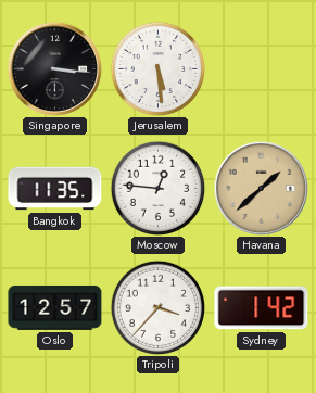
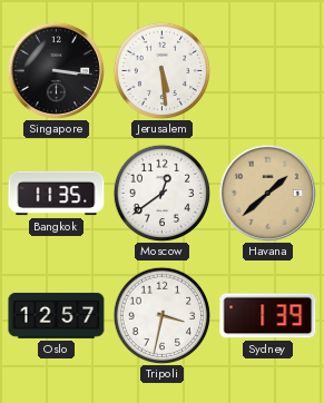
Moscow: 12:46 -> 12:39
Tripoli: 3:37 -> 3:32
Sydney: 1:42 -> 1:39
